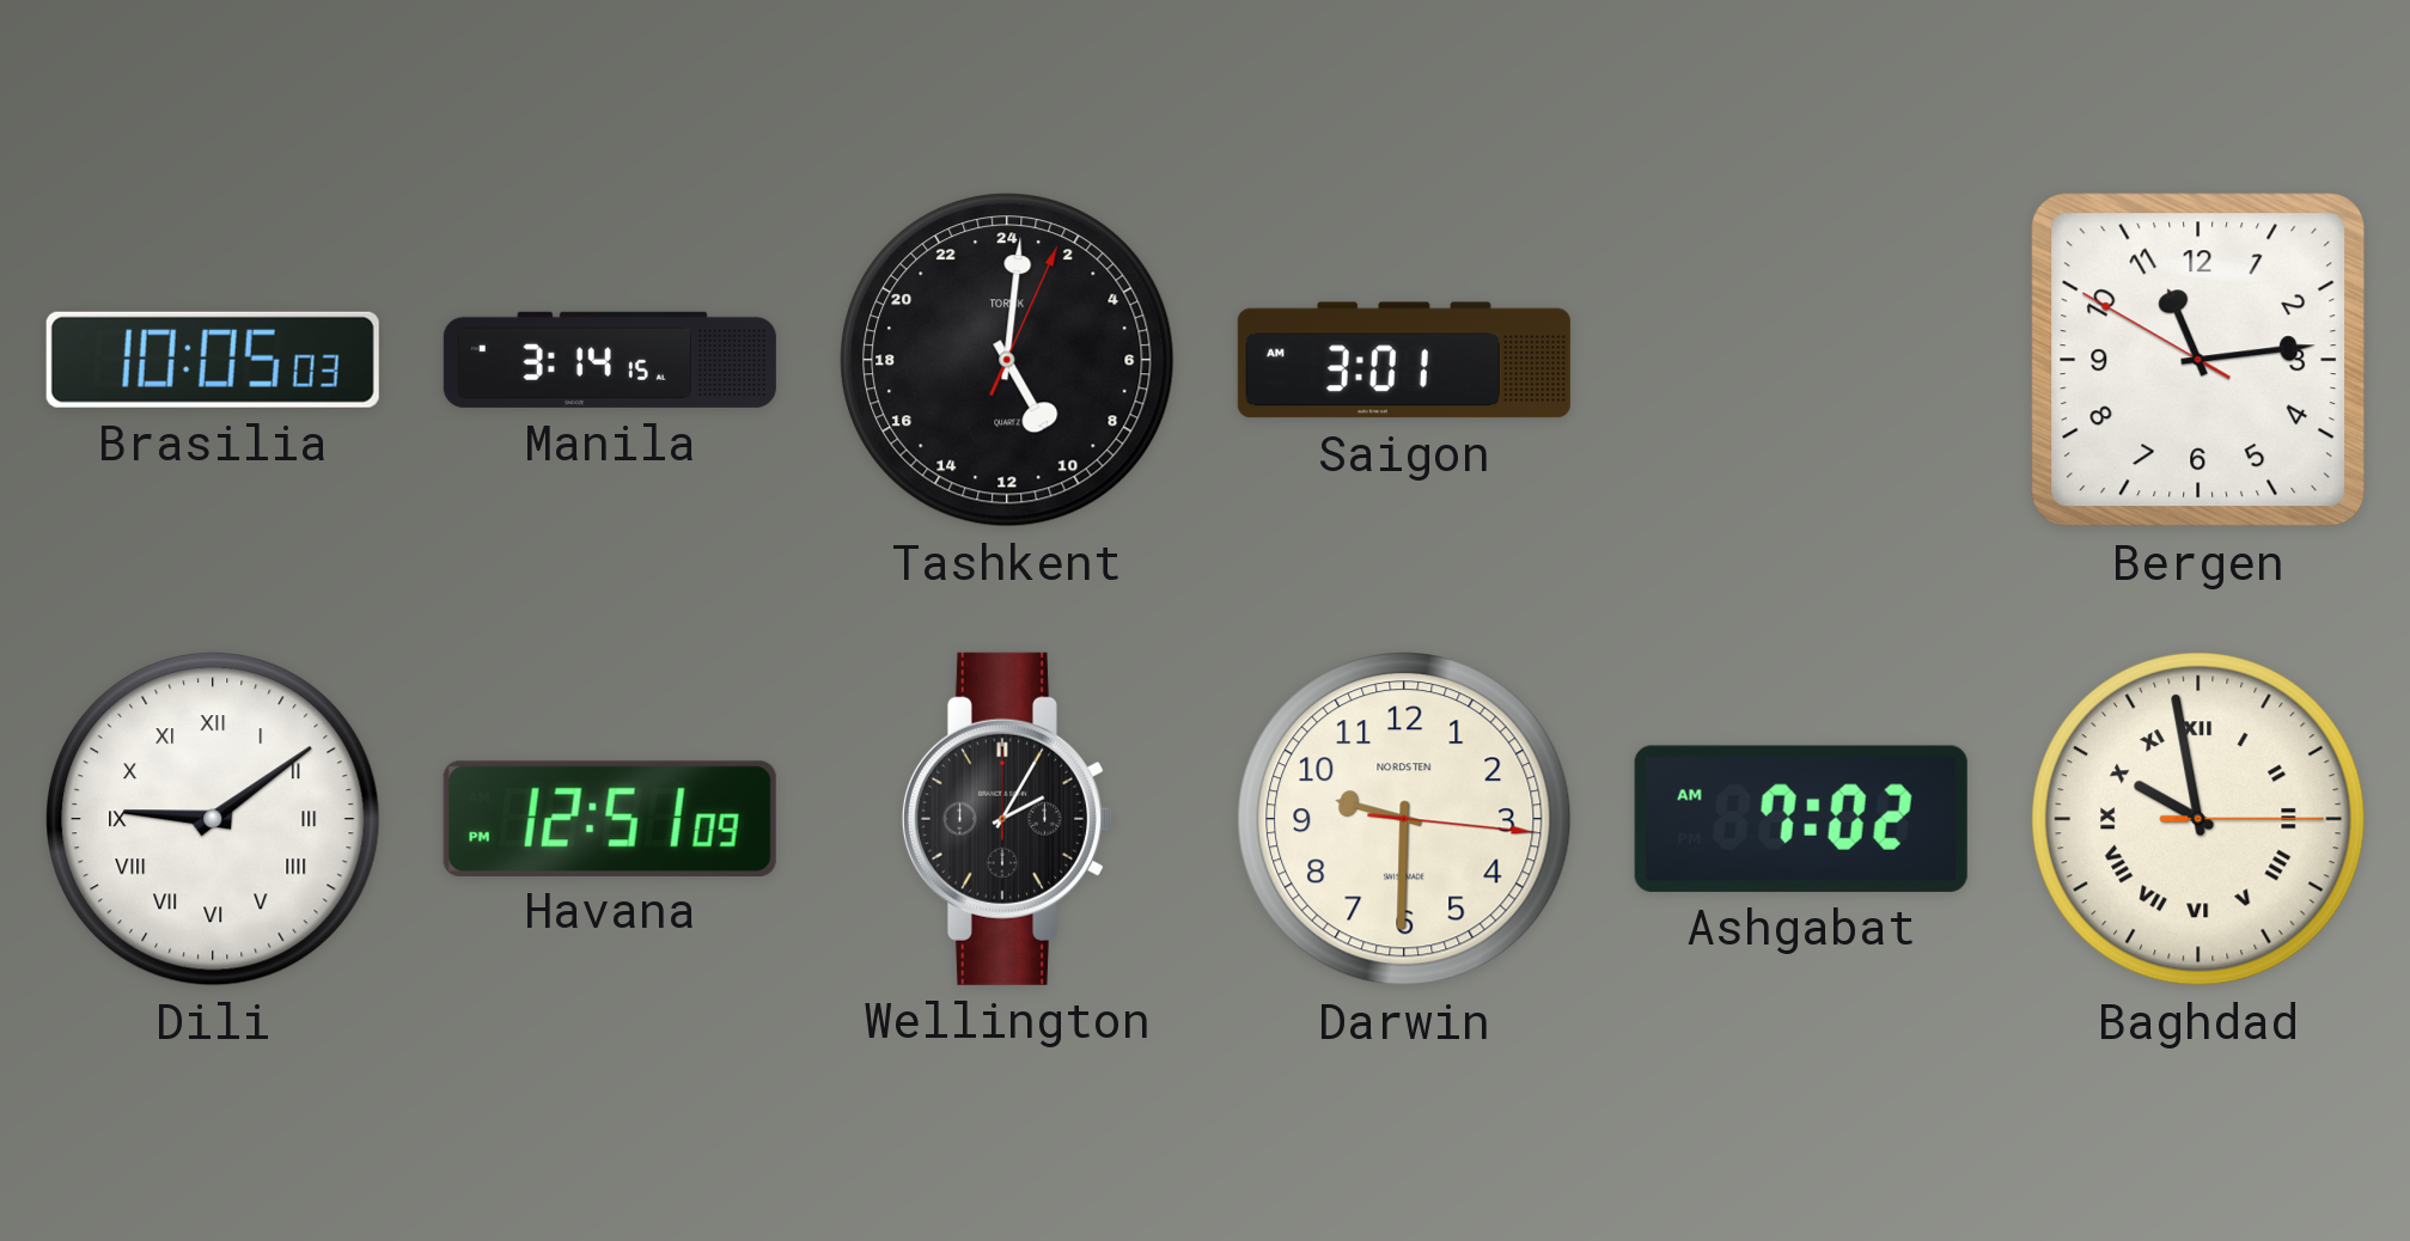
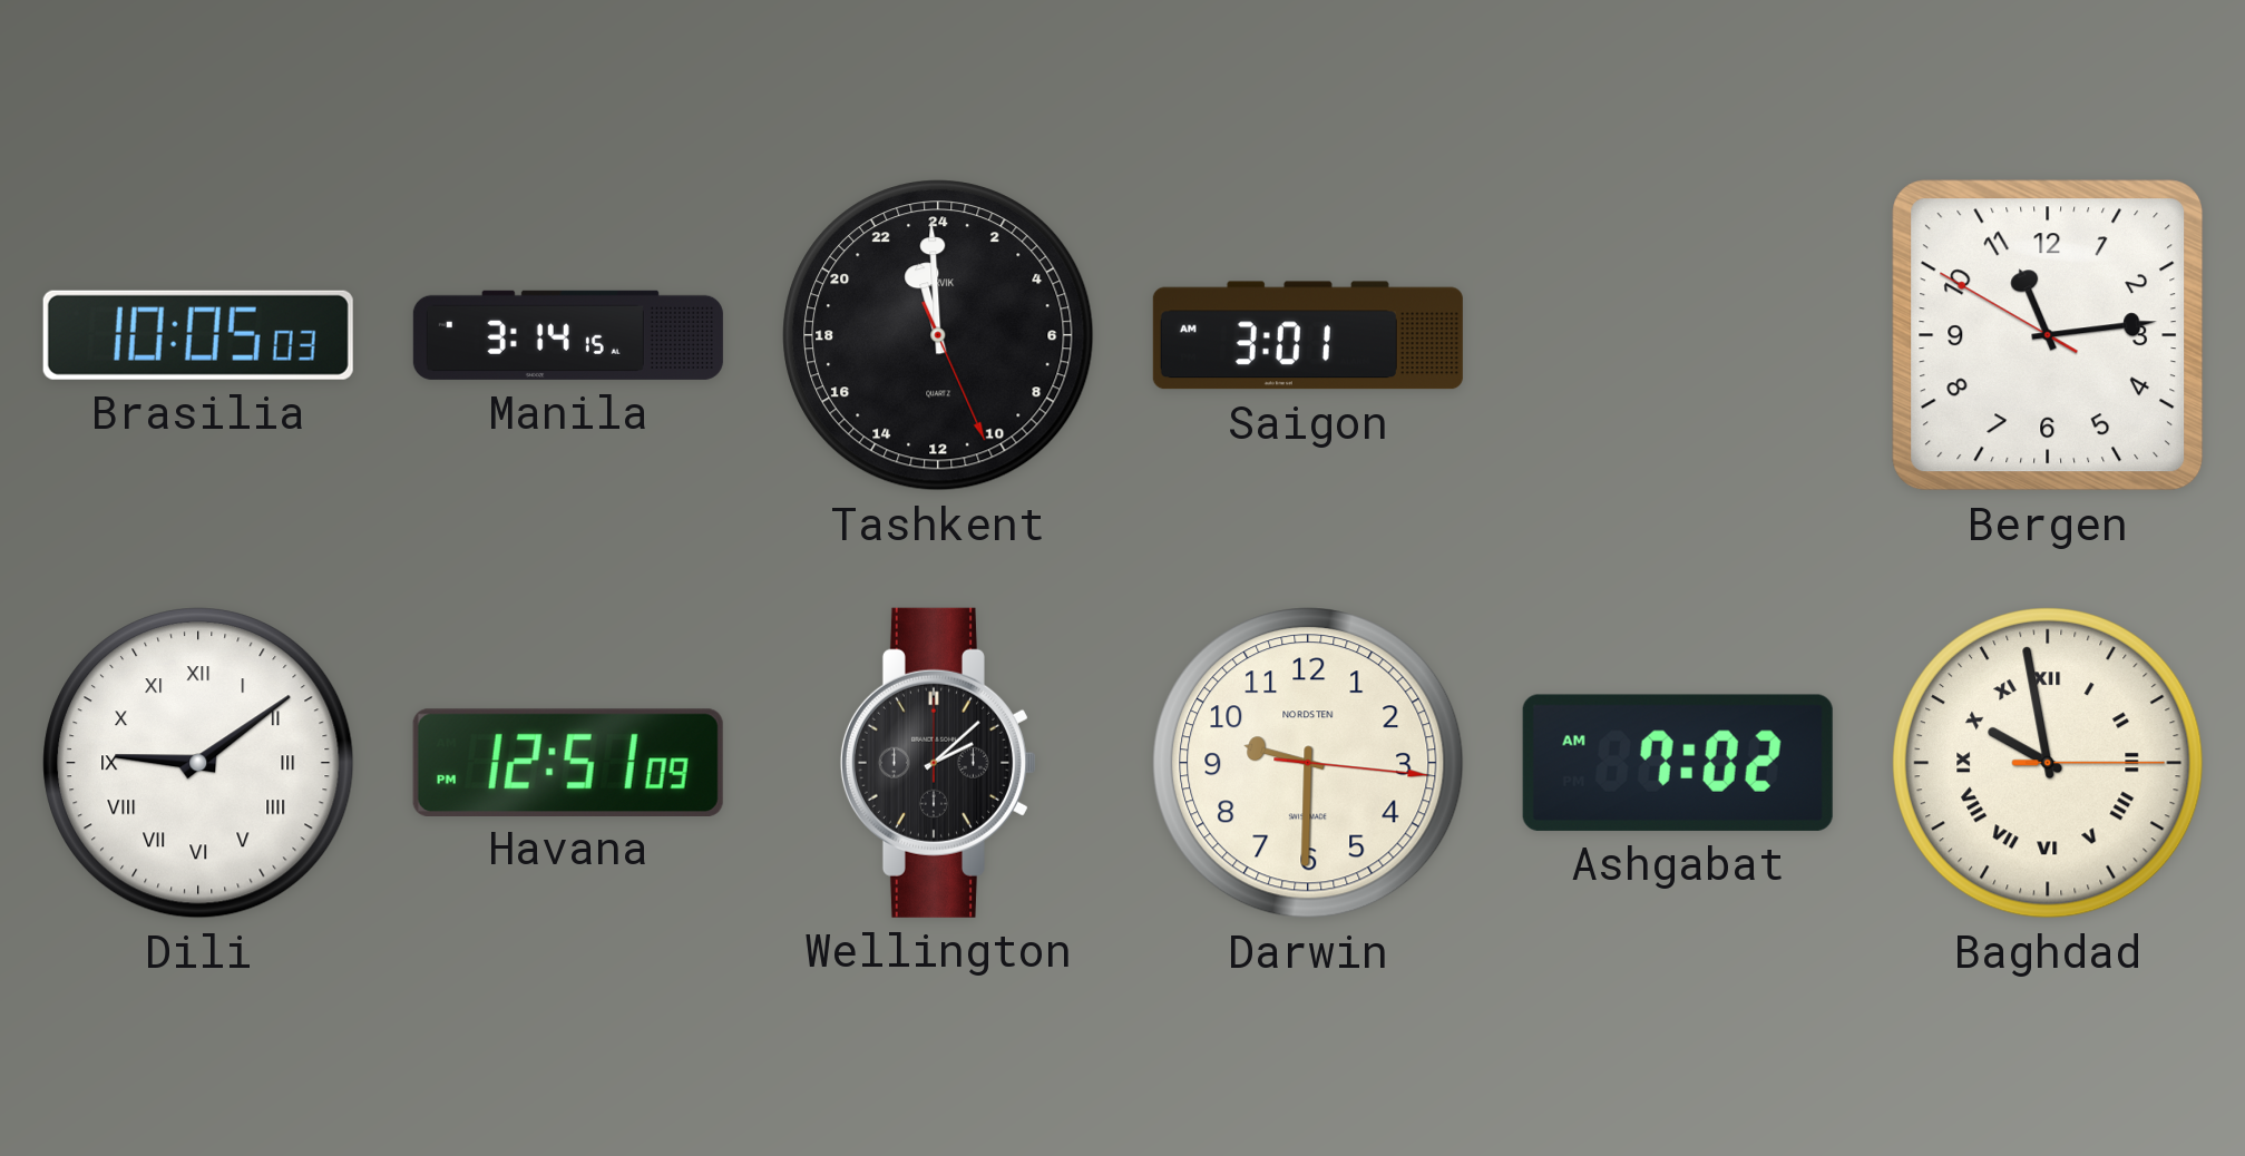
Tashkent: 10:01 -> 22:59
Wellington: 2:05 -> 2:08
